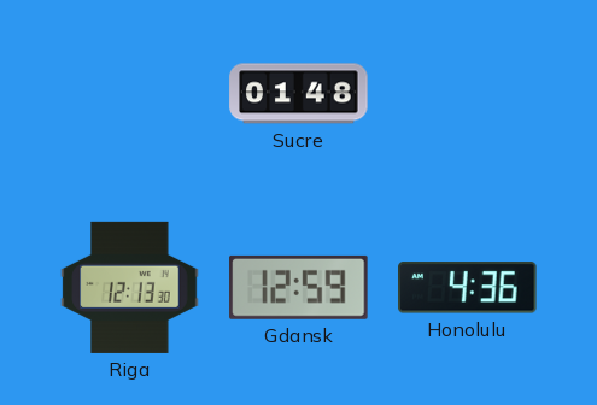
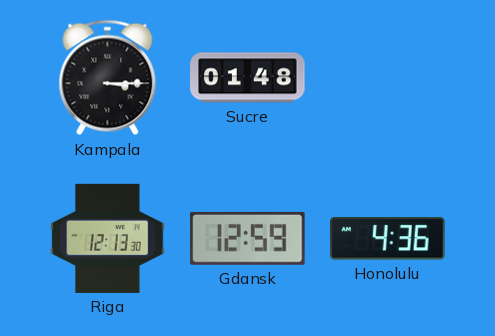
Kampala: none -> 3:15
